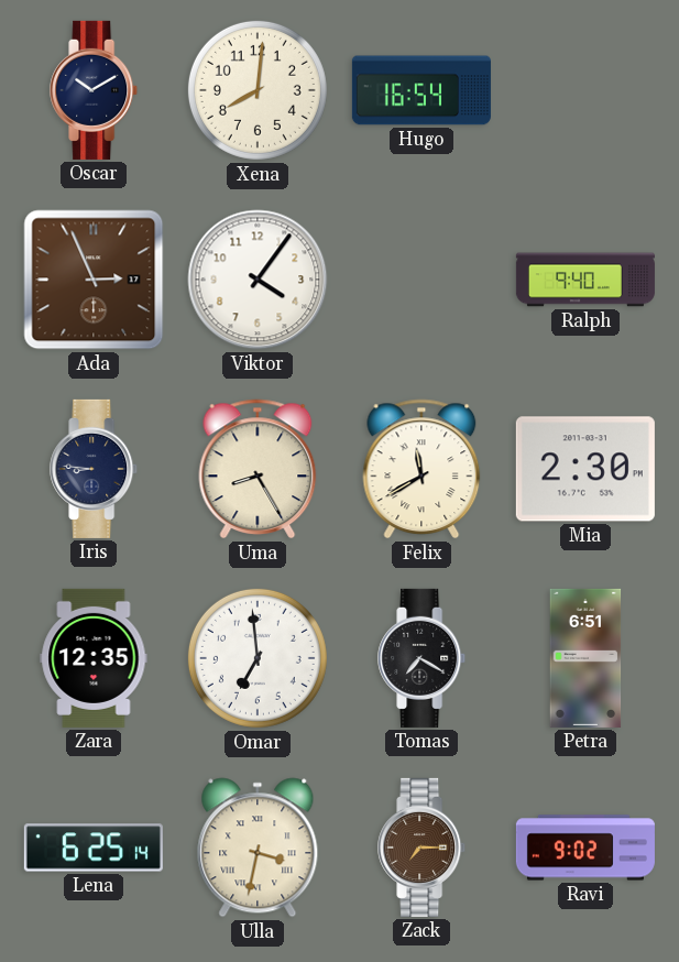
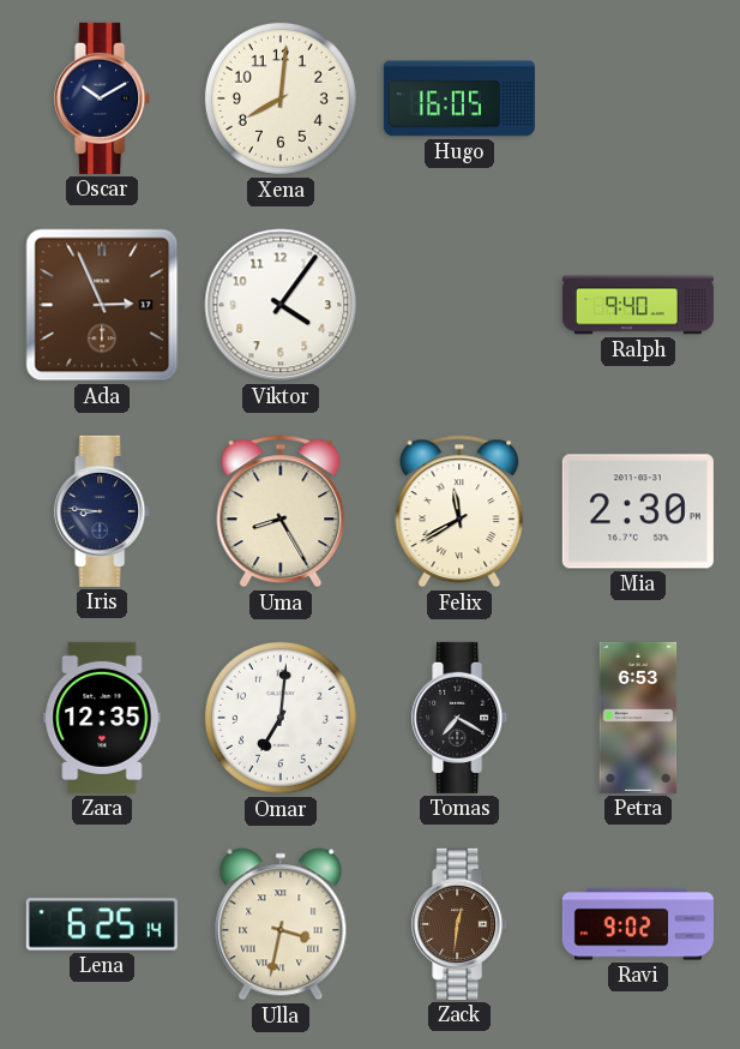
Hugo: 16:54 -> 16:05
Omar: 6:59 -> 7:01
Petra: 6:51 -> 6:53
Zack: 7:15 -> 12:31
